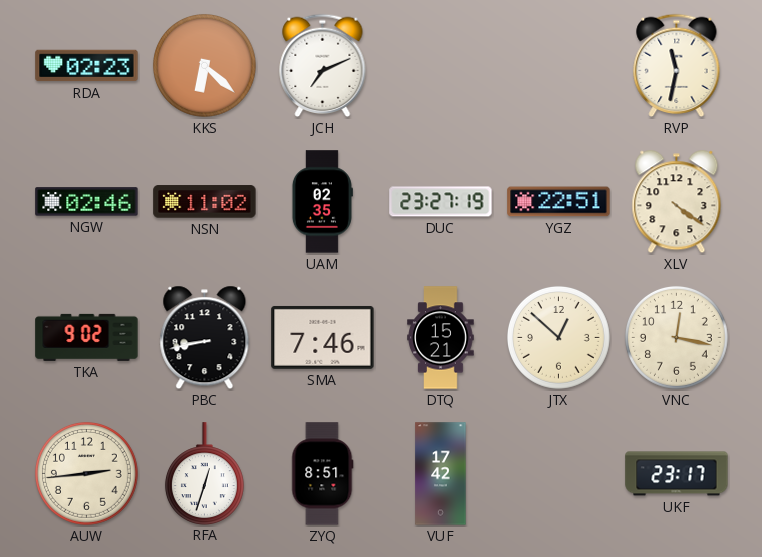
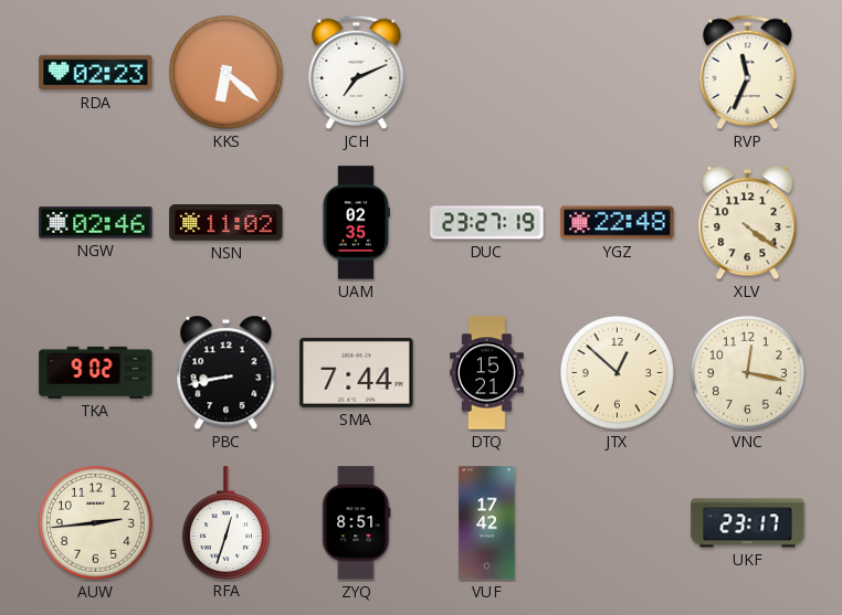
RVP: 11:32 -> 11:34
YGZ: 22:51 -> 22:48
SMA: 7:46 -> 7:44
